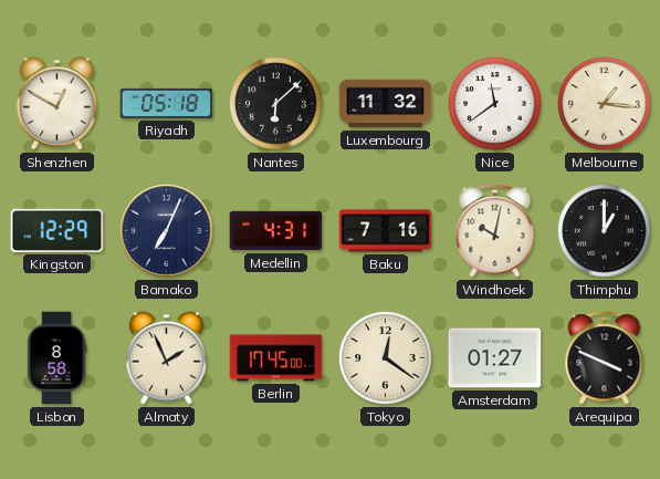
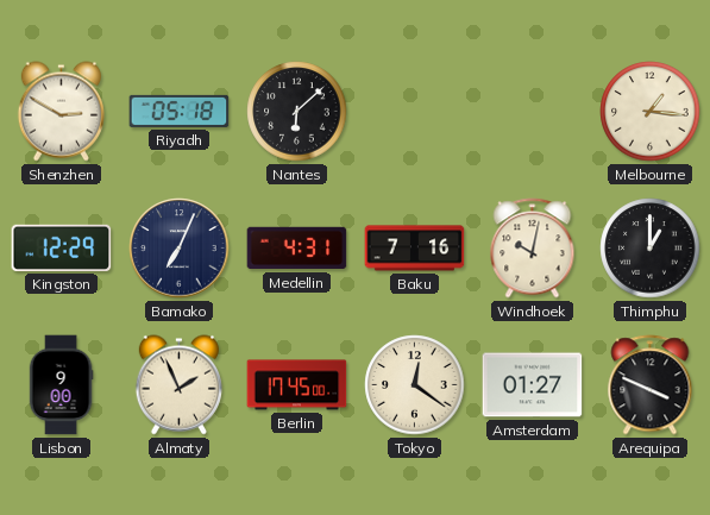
Shenzhen: 12:50 -> 2:50
Luxembourg: 11:32 -> none
Nice: 11:39 -> none
Lisbon: 8:58 -> 9:00
